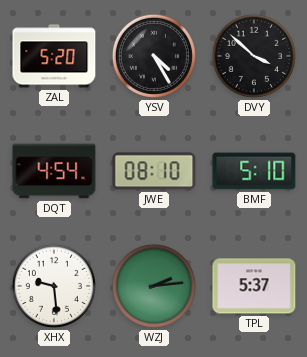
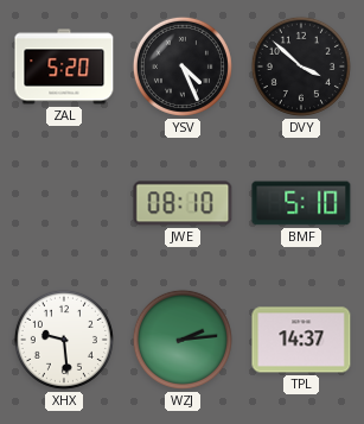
YSV: 4:25 -> 4:26
DQT: 4:54 -> none
TPL: 5:37 -> 14:37
